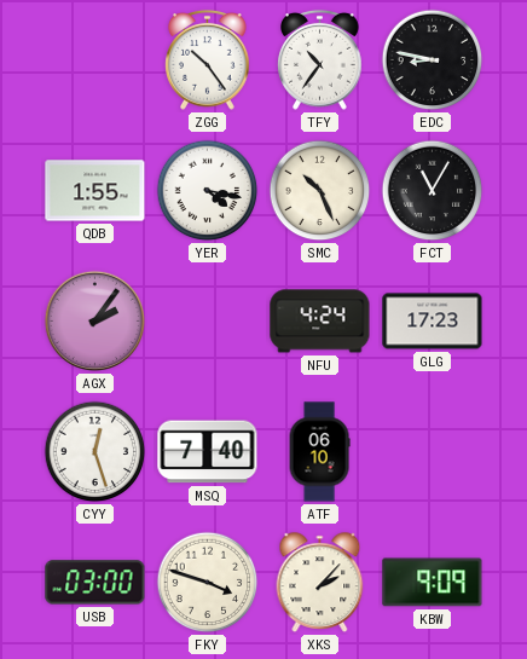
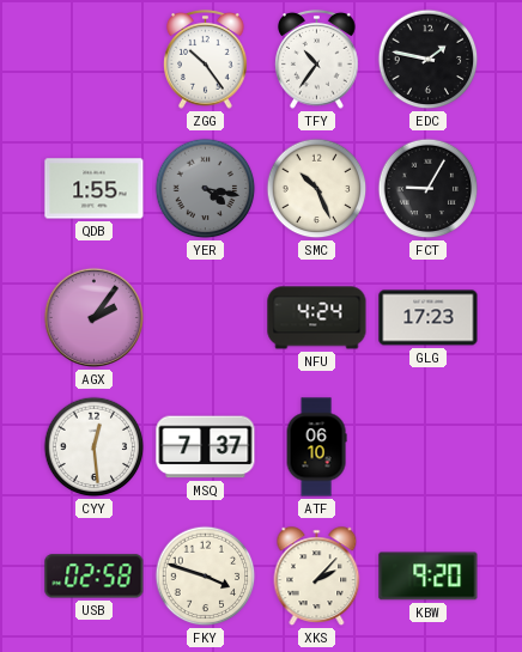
EDC: 8:47 -> 1:47
YER dial: white -> grey
FCT: 11:05 -> 9:05
CYY: 12:27 -> 12:29
MSQ: 7:40 -> 7:37
USB: 03:00 -> 02:58
KBW: 9:09 -> 9:20
